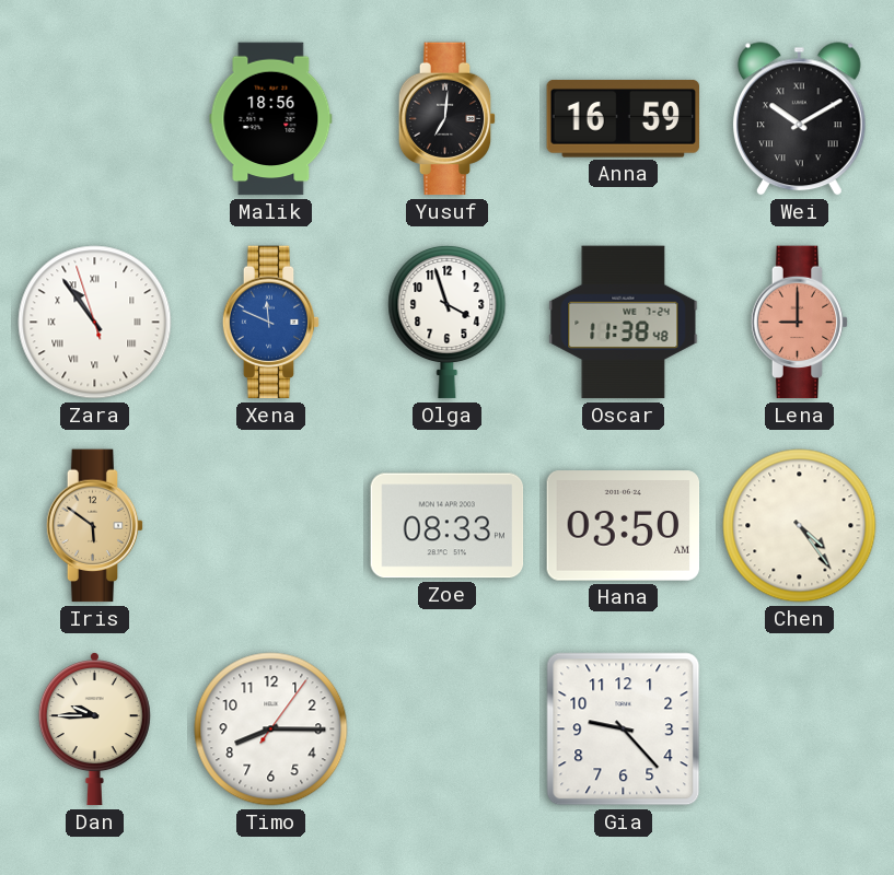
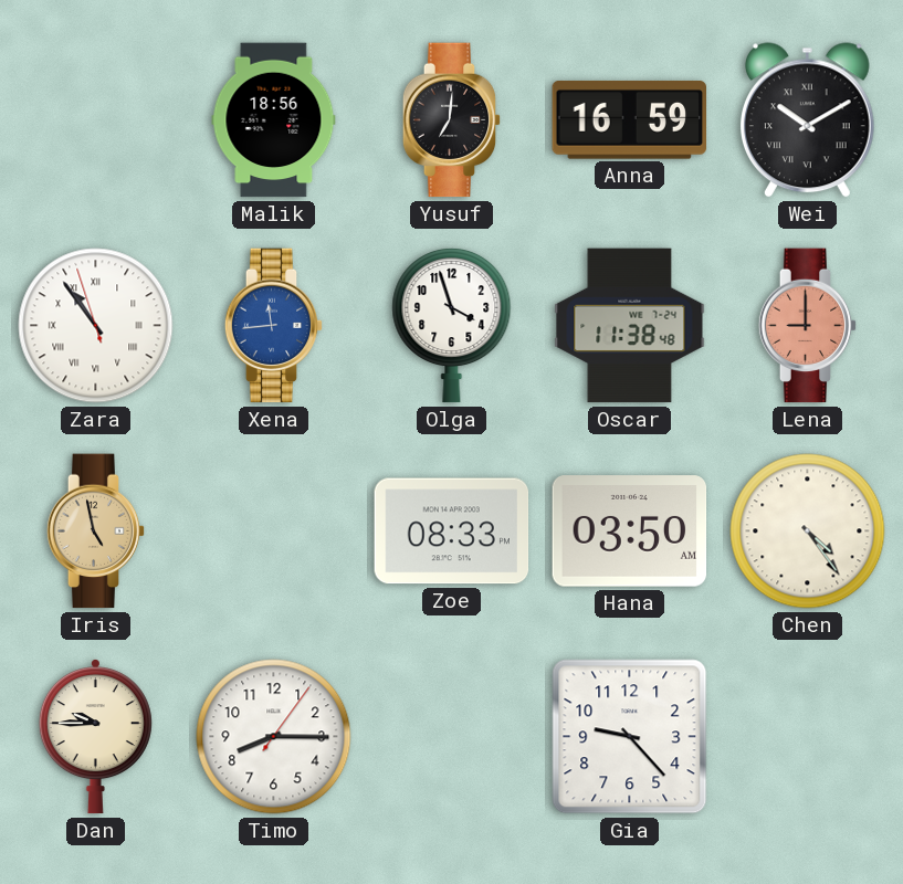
Xena: 11:49 -> 11:44
Iris: 5:51 -> 4:58
